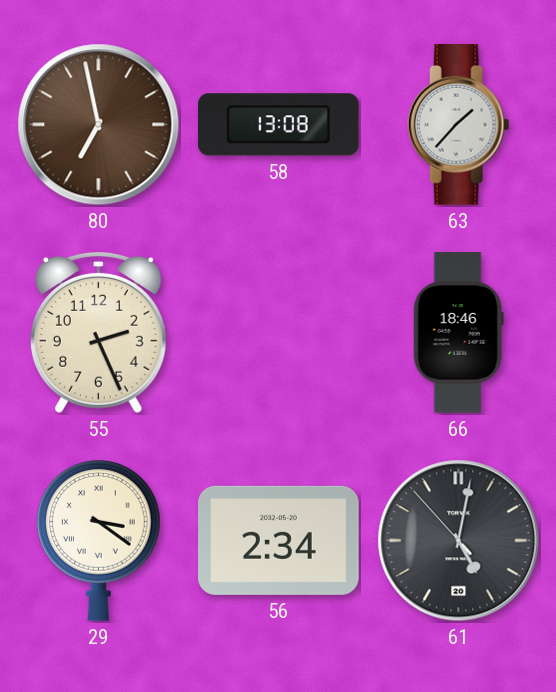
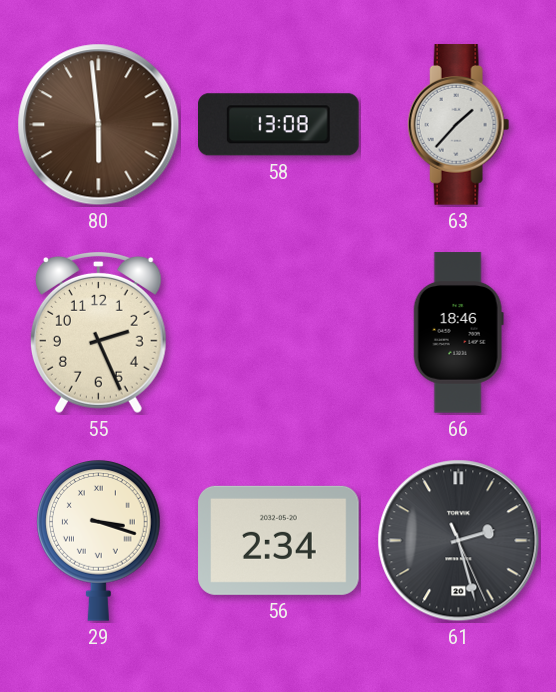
80: 6:58 -> 5:59
29: 3:21 -> 3:18
61: 5:01 -> 2:27
